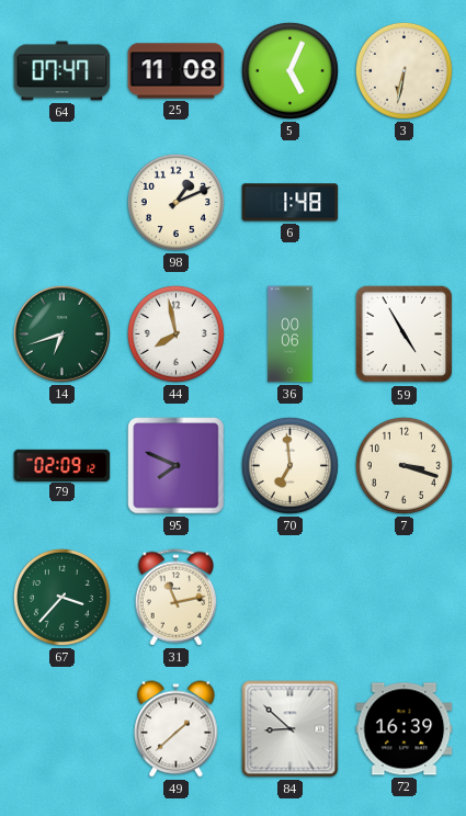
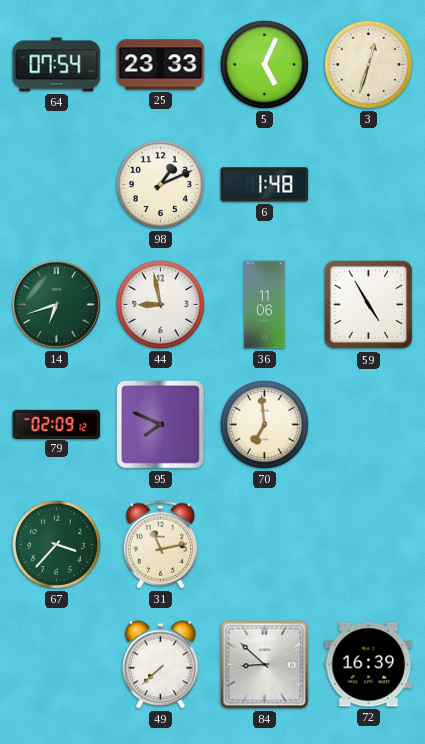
64: 07:47 -> 07:54
25: 11:08 -> 23:33
3: 6:32 -> 12:33
44: 7:58 -> 8:58
36: 00:06 -> 11:06
7: 3:18 -> none
49: 1:38 -> 7:38
